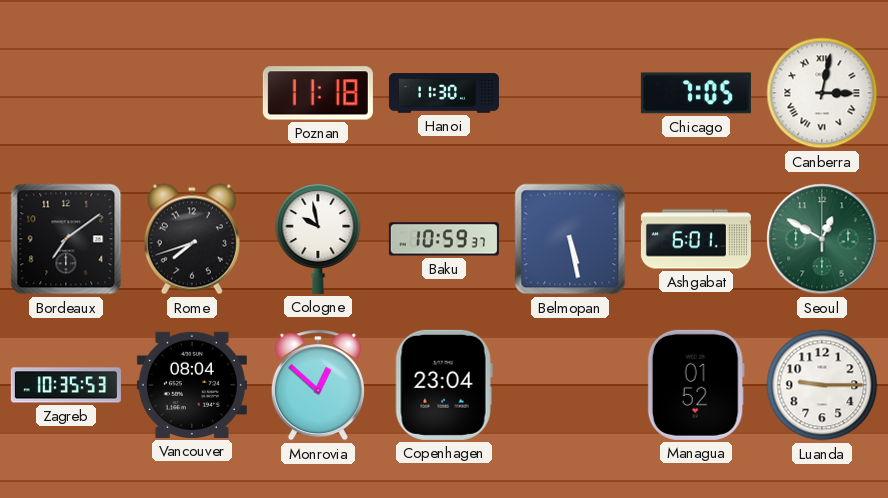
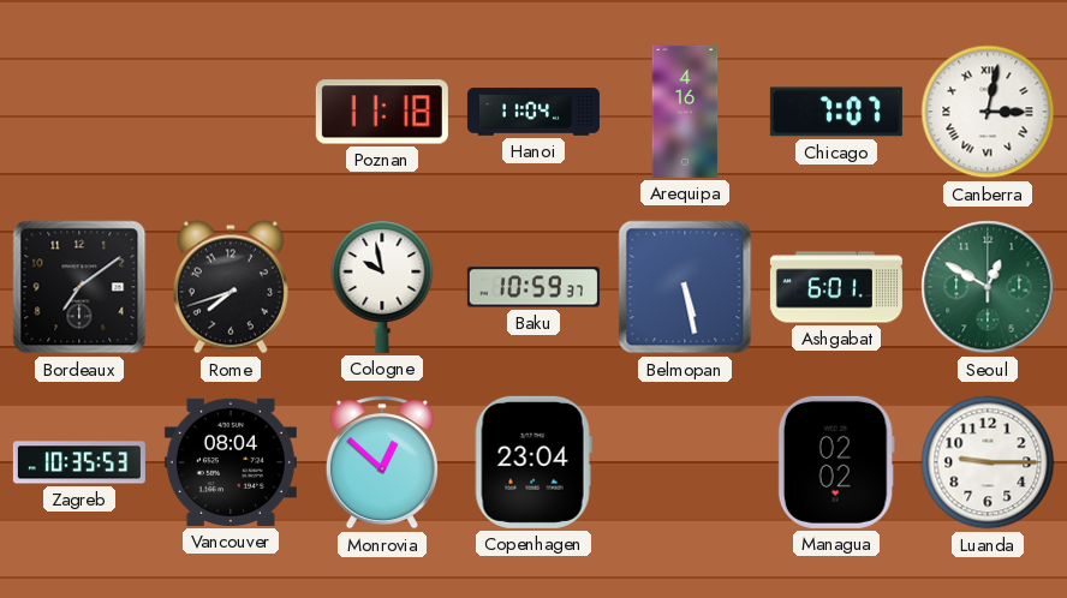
Hanoi: 11:30 -> 11:04
Arequipa: none -> 4:16
Chicago: 7:05 -> 7:07
Managua: 01:52 -> 02:02
